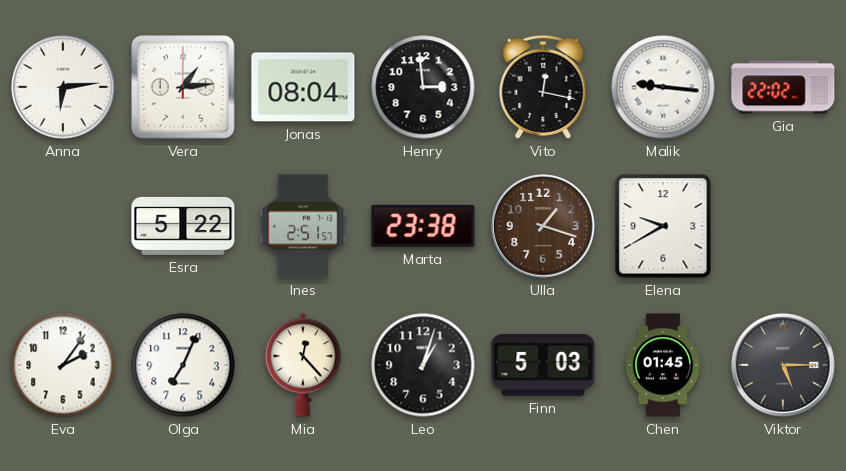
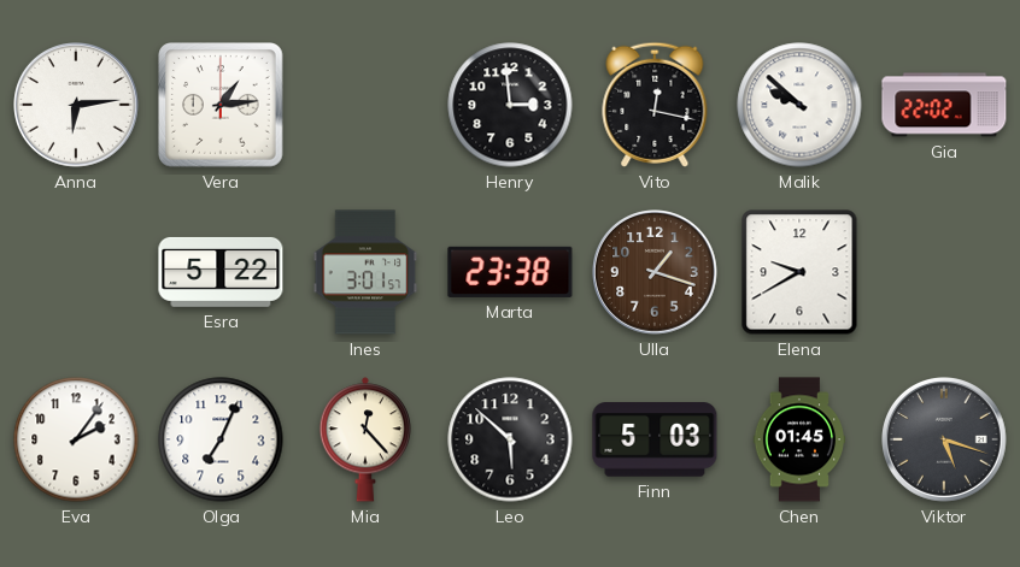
Jonas: 08:04 -> none
Malik: 9:16 -> 9:52
Ines: 2:51 -> 3:01
Leo: 1:03 -> 5:52
Viktor: 5:15 -> 5:18
